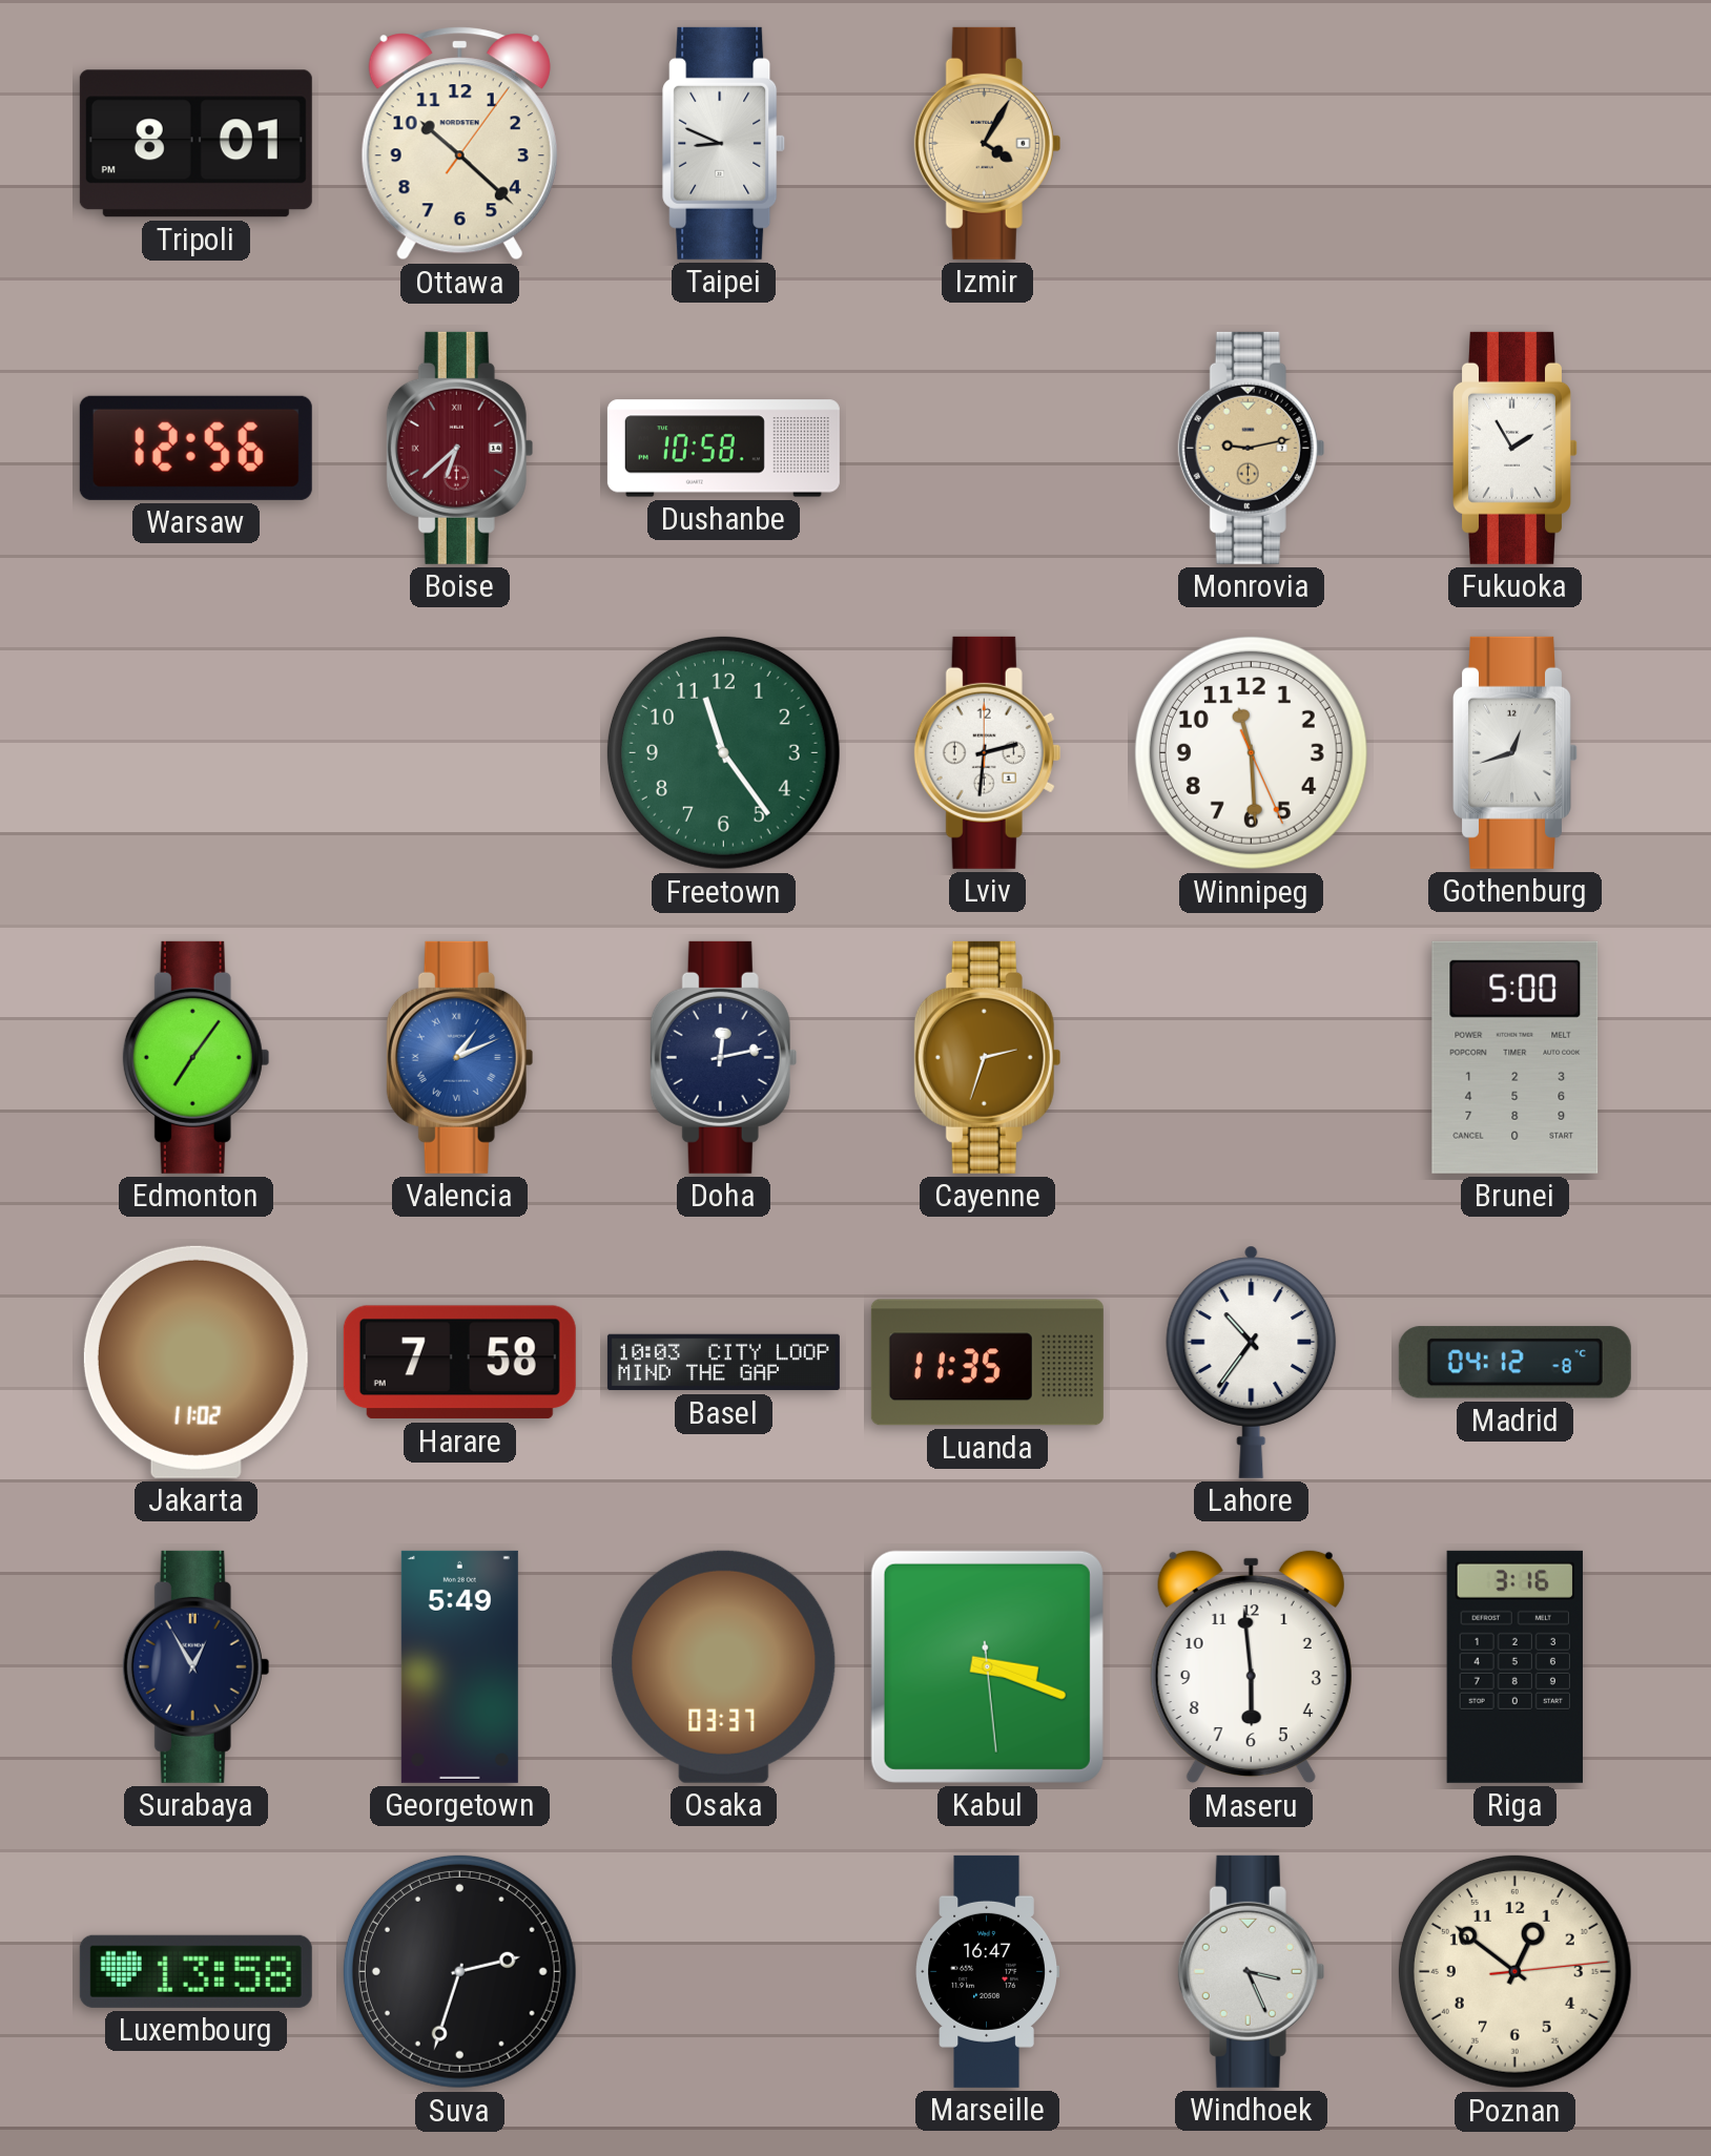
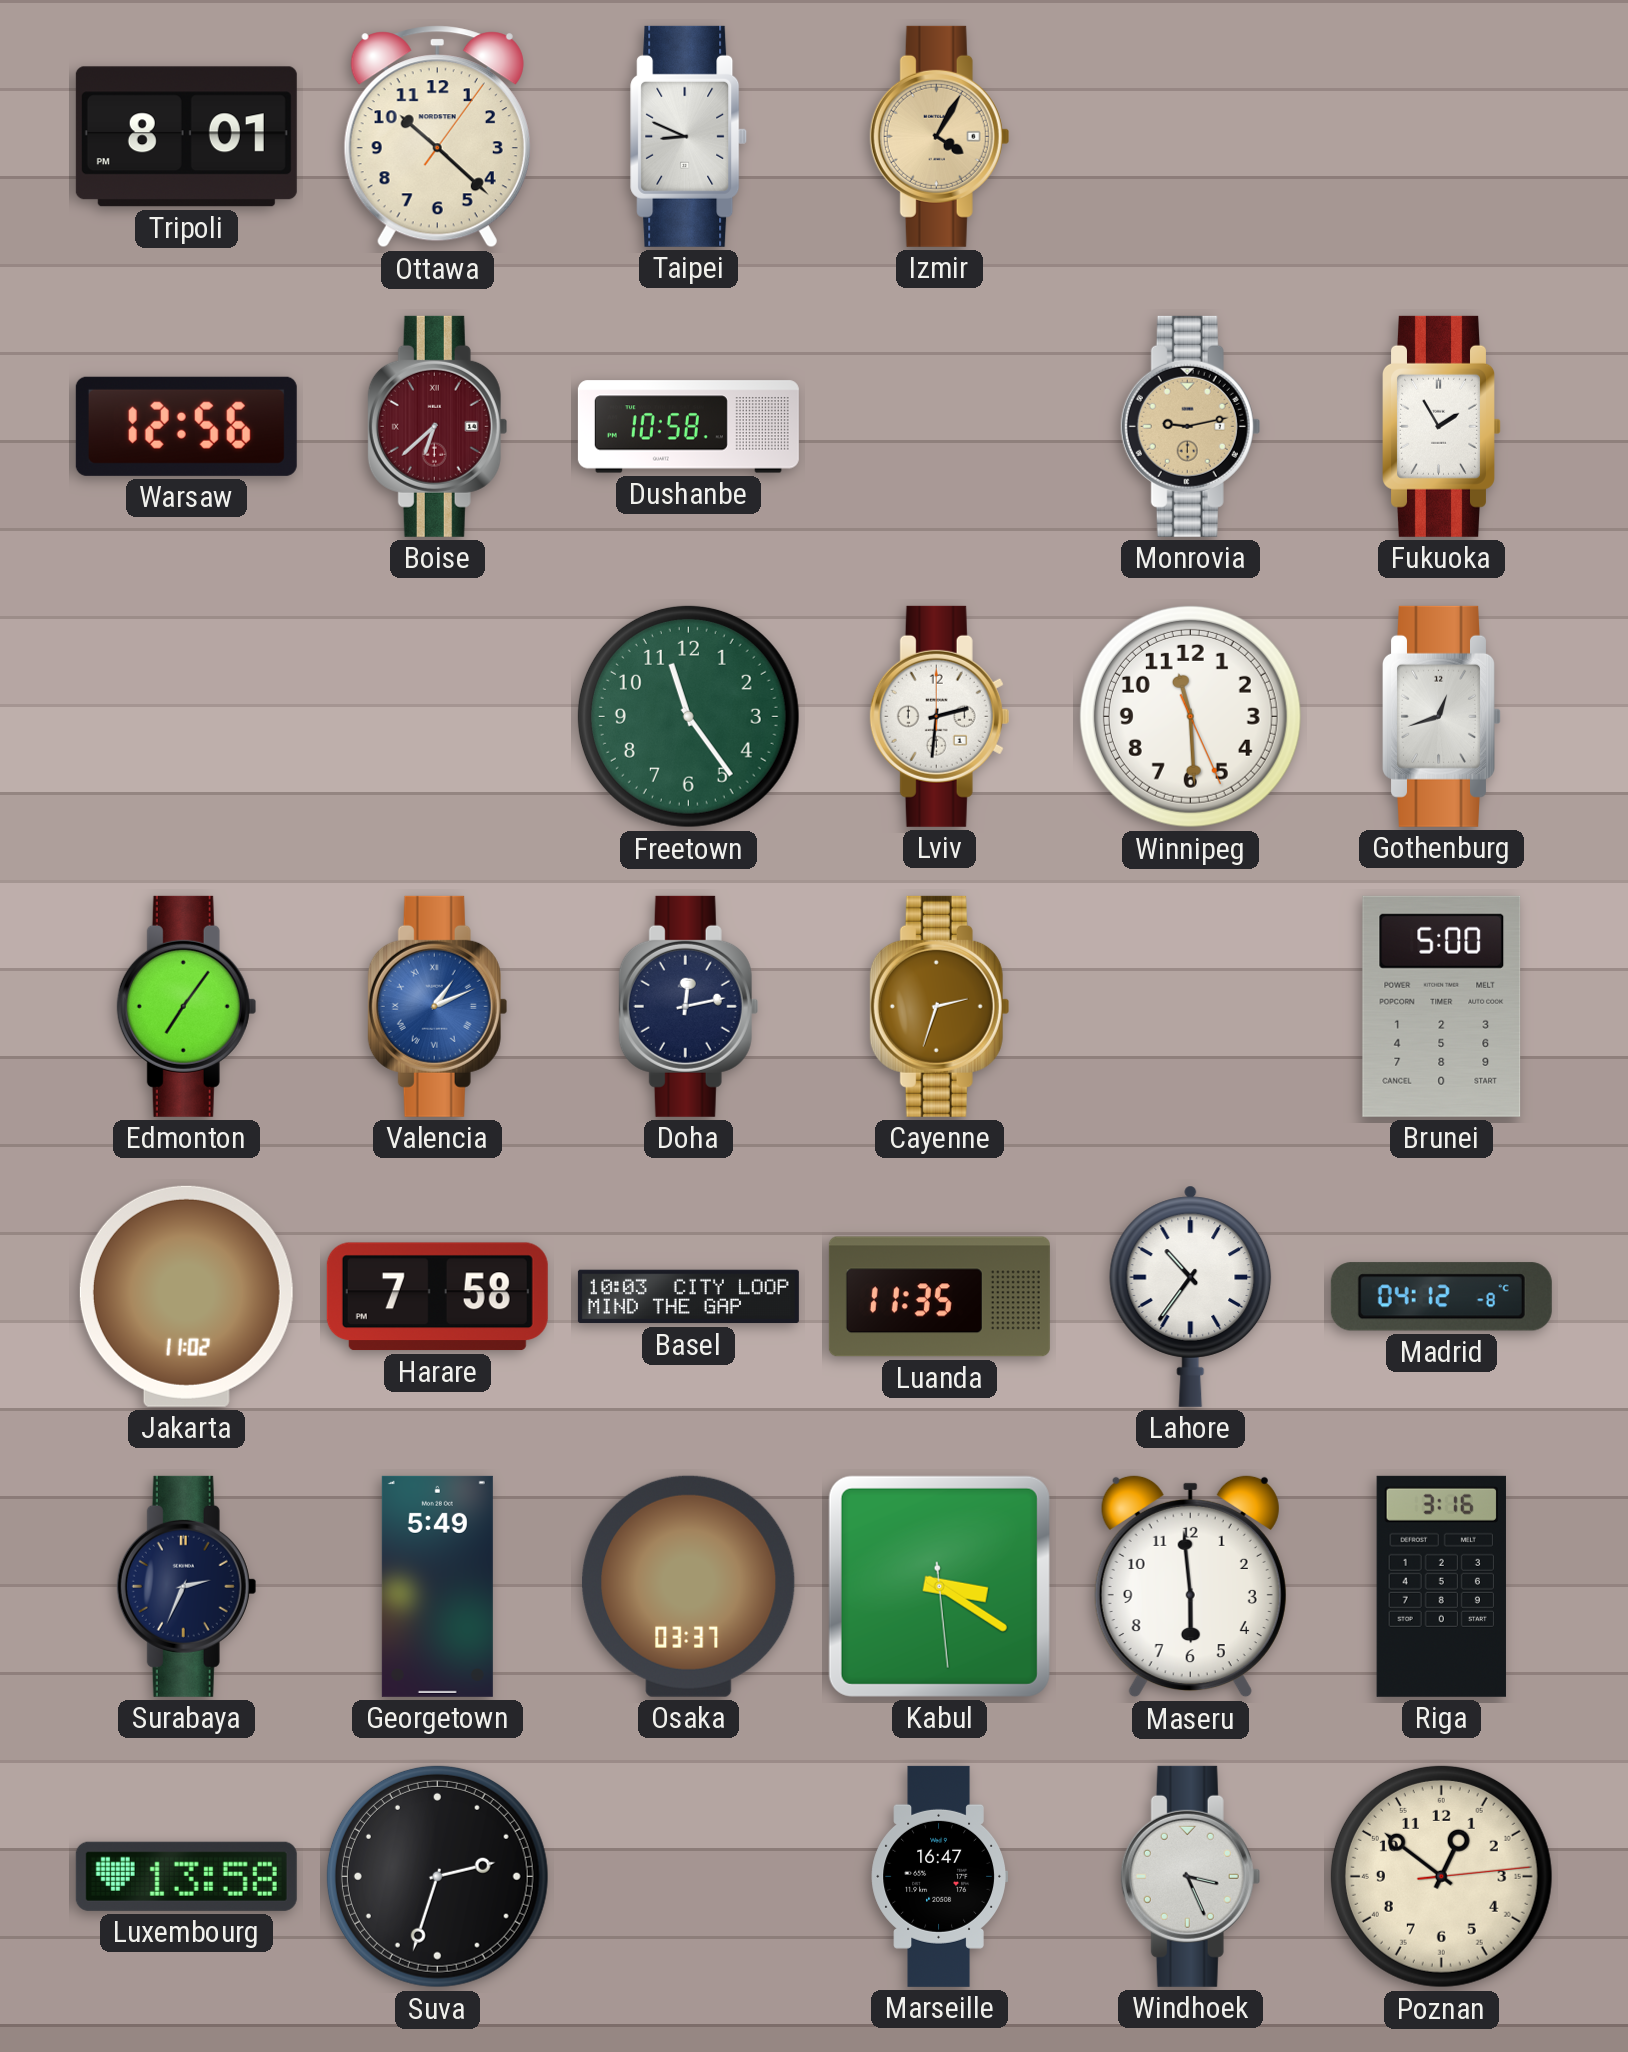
Surabaya: 12:55 -> 2:34
Kabul: 3:18 -> 3:20
